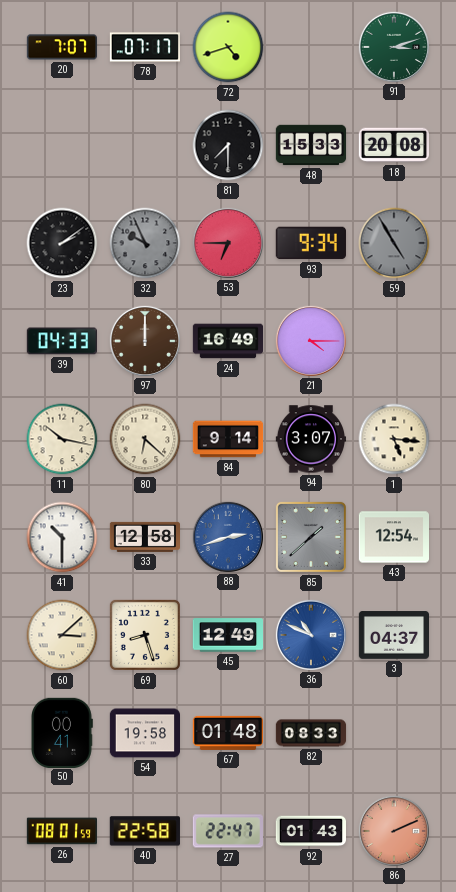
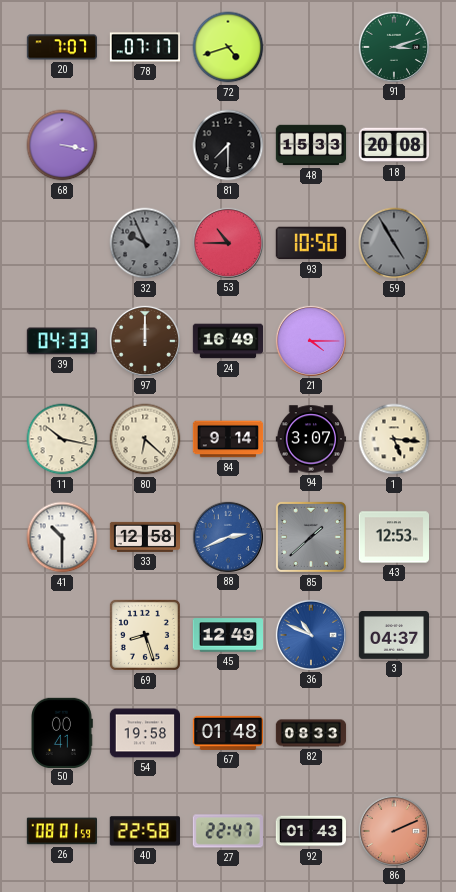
68: none -> 3:17
23: 2:09 -> none
53: 6:45 -> 10:45
93: 9:34 -> 10:50
88: 2:42 -> 2:41
43: 12:54 -> 12:53
60: 3:08 -> none
